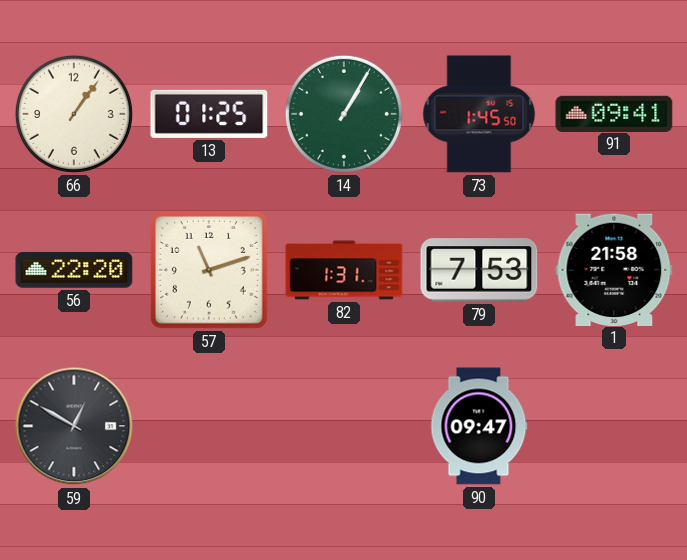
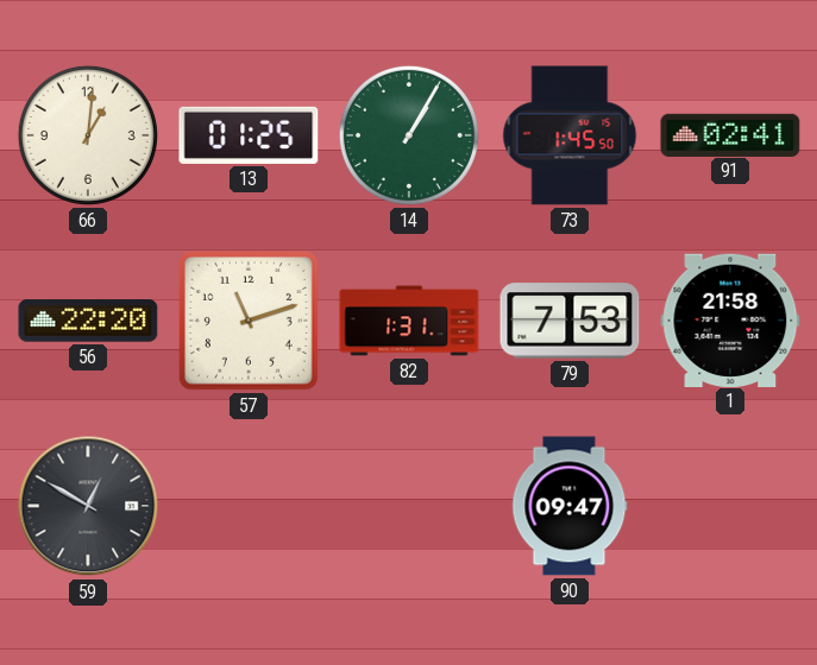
66: 1:06 -> 1:01
91: 09:41 -> 02:41
